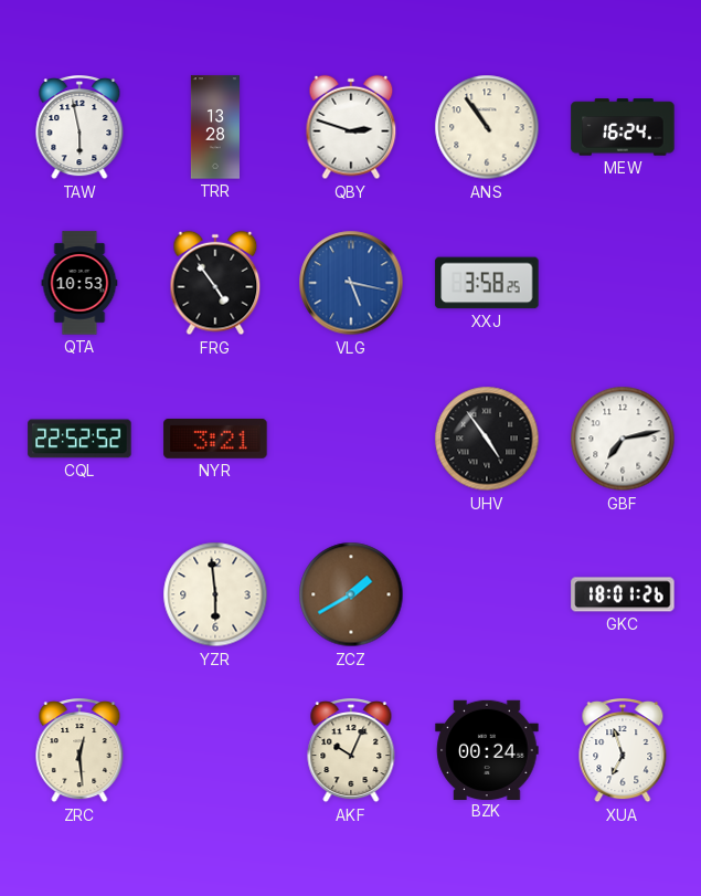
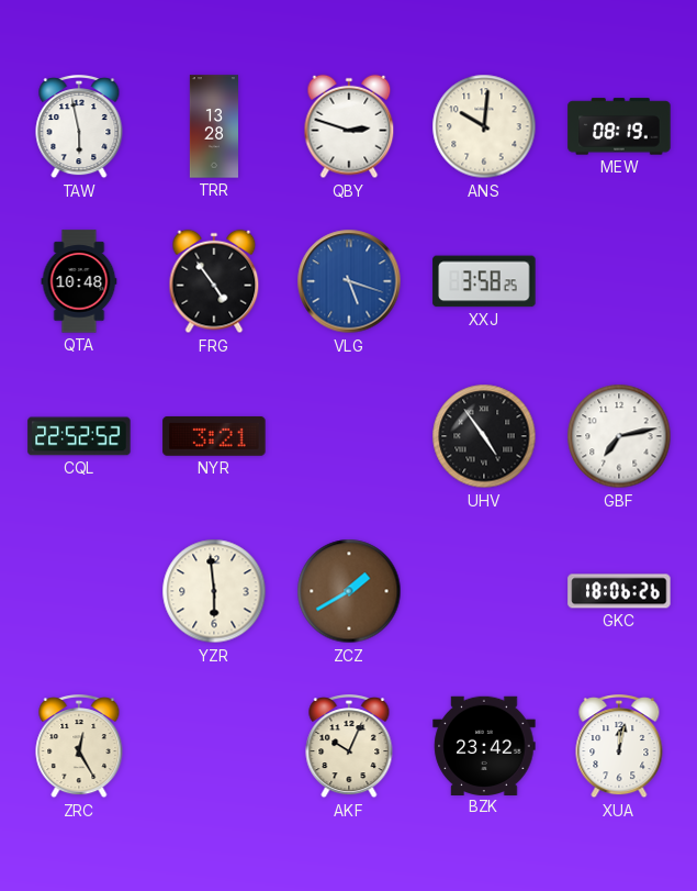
ANS: 10:54 -> 10:01
MEW: 16:24 -> 08:19
QTA: 10:53 -> 10:48
VLG: 5:17 -> 5:18
GKC: 18:01 -> 18:06
ZRC: 12:29 -> 12:25
BZK: 00:24 -> 23:42
XUA: 6:57 -> 12:02
